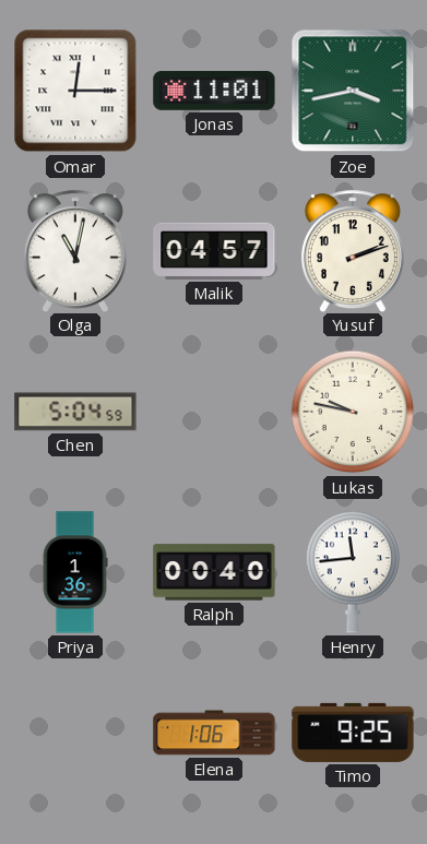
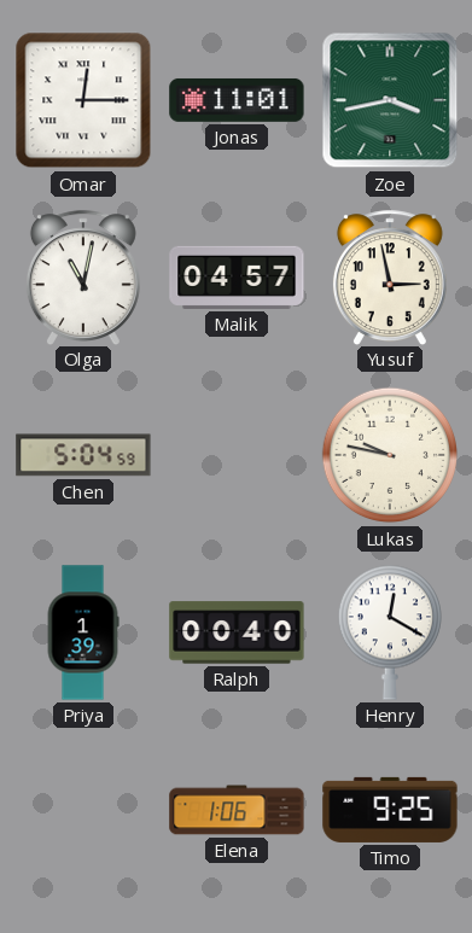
Yusuf: 2:12 -> 2:58
Priya: 1:36 -> 1:39
Henry: 11:44 -> 12:20
